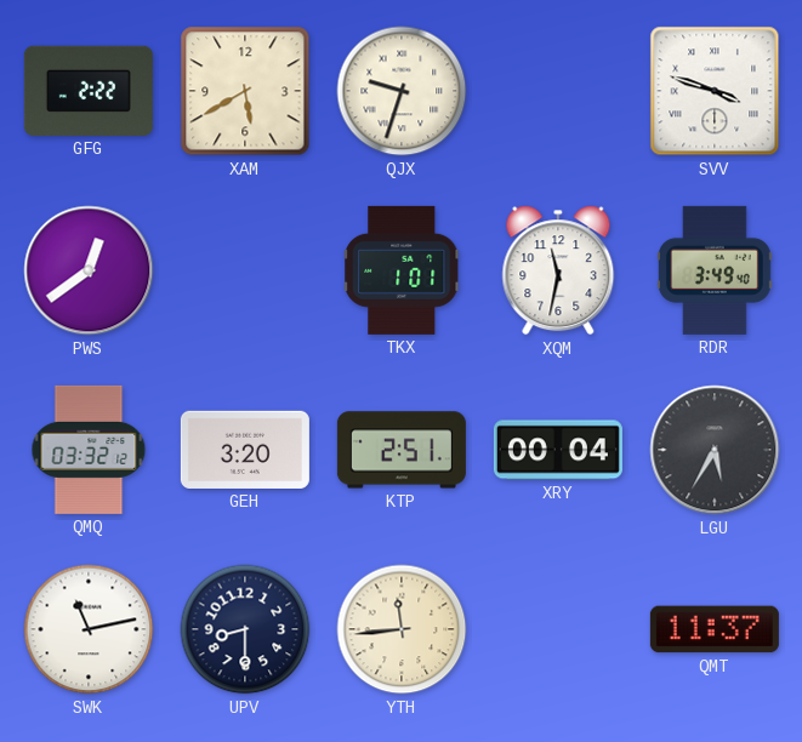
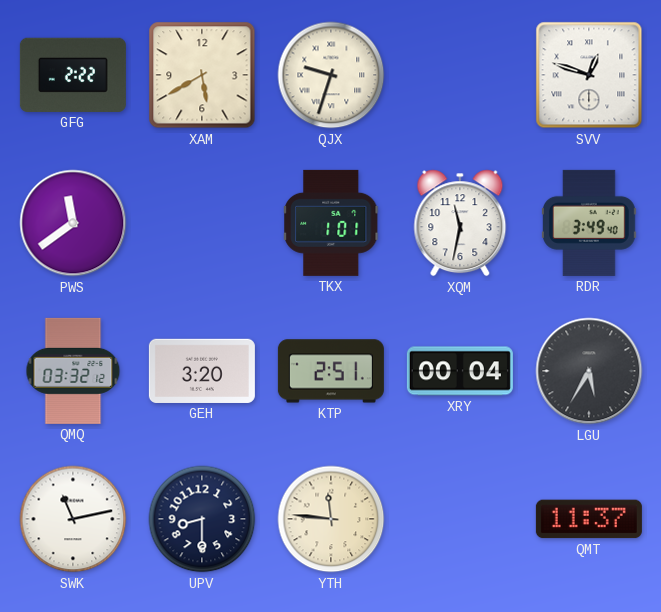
SVV: 3:48 -> 12:48
PWS: 12:39 -> 11:39
YTH: 11:44 -> 11:46
